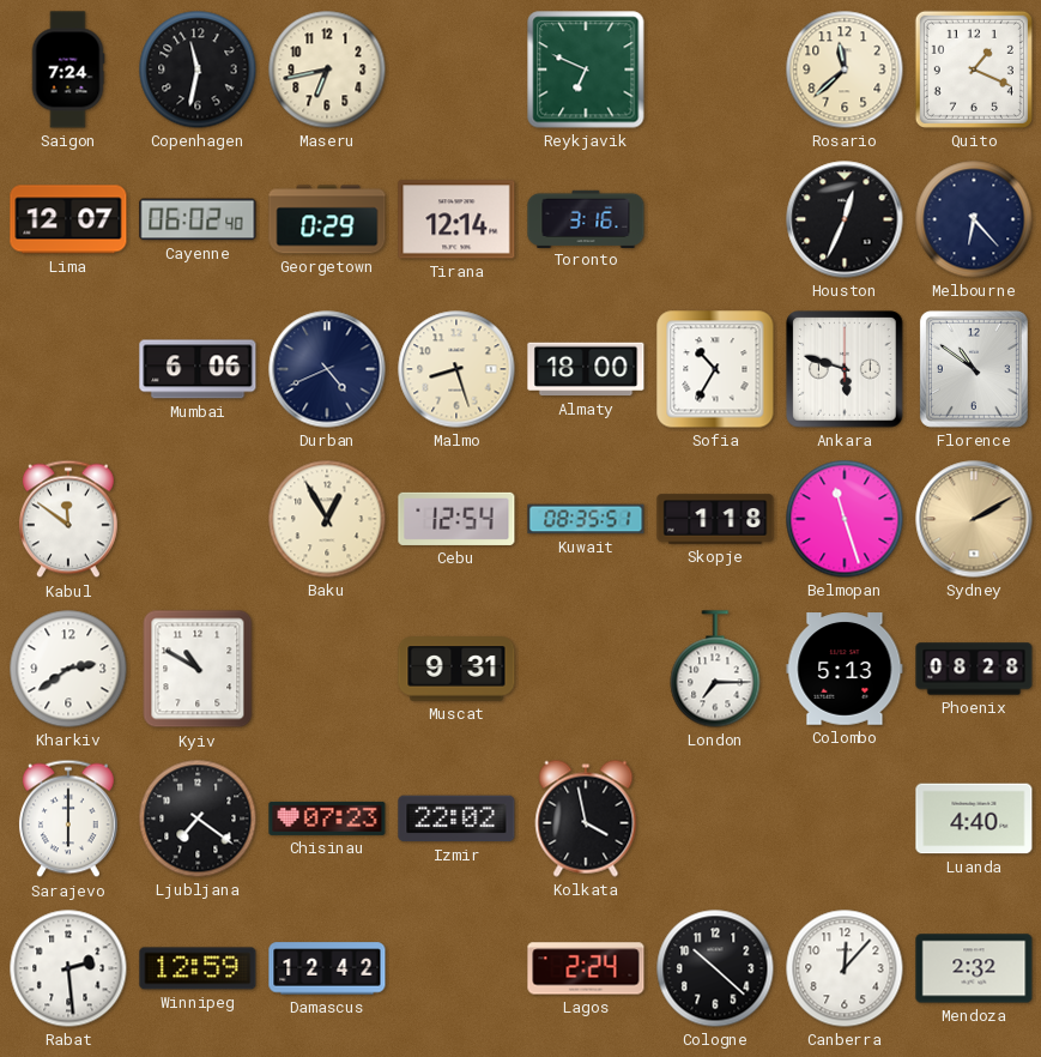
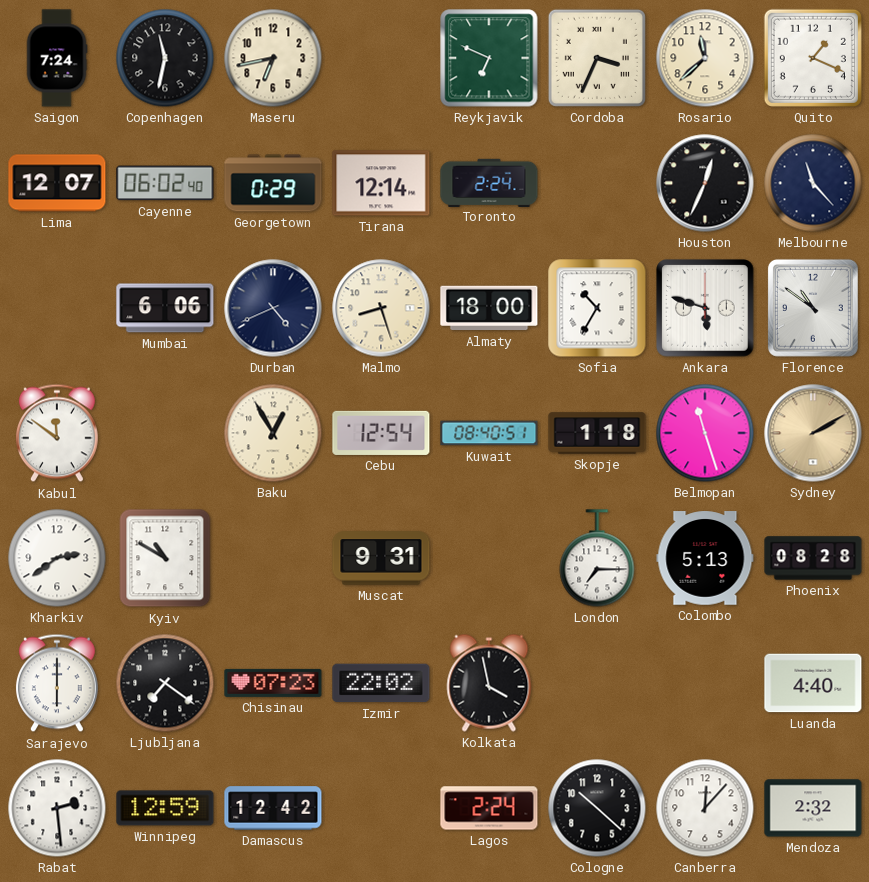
Cordoba: none -> 3:34
Toronto: 3:16 -> 2:24
Melbourne: 6:23 -> 11:23
Kuwait: 08:35 -> 08:40
